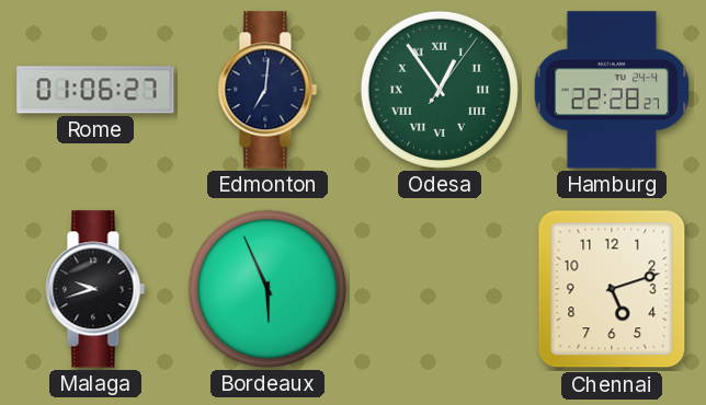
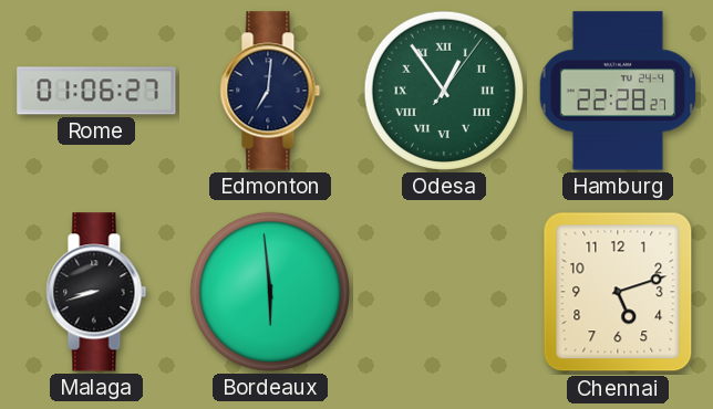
Malaga: 9:42 -> 8:42
Bordeaux: 5:56 -> 5:59
